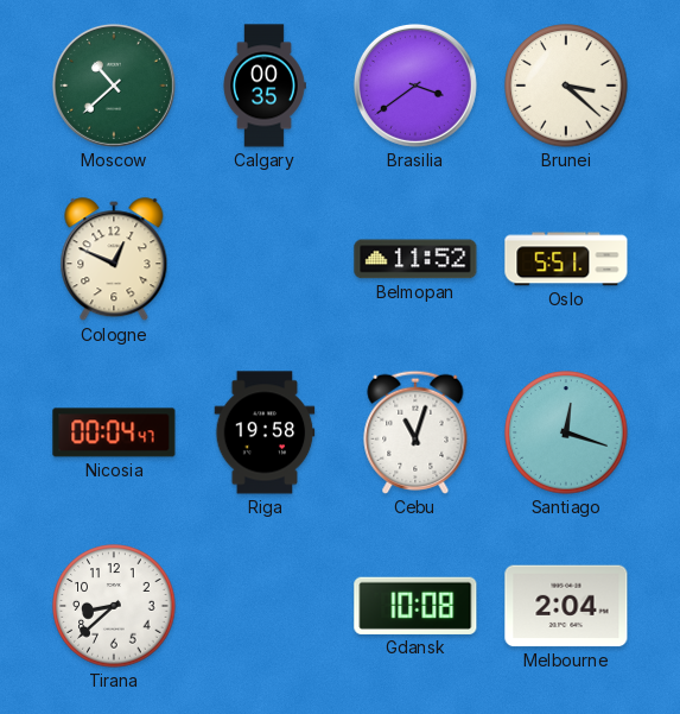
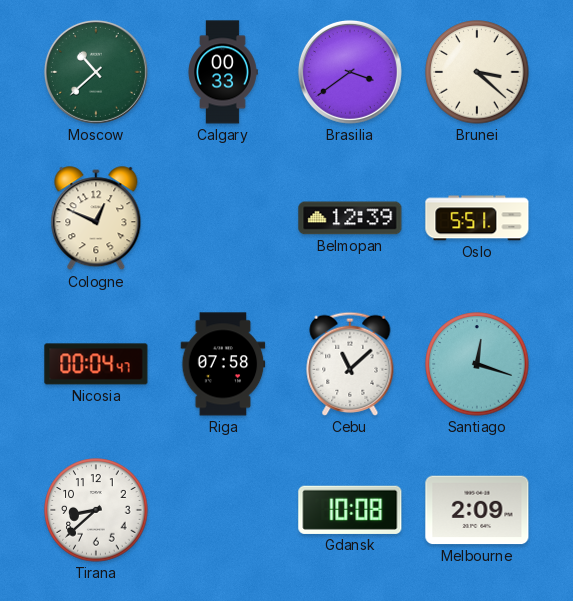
Calgary: 00:35 -> 00:33
Belmopan: 11:52 -> 12:39
Riga: 19:58 -> 07:58
Cebu: 11:03 -> 11:08
Melbourne: 2:04 -> 2:09
